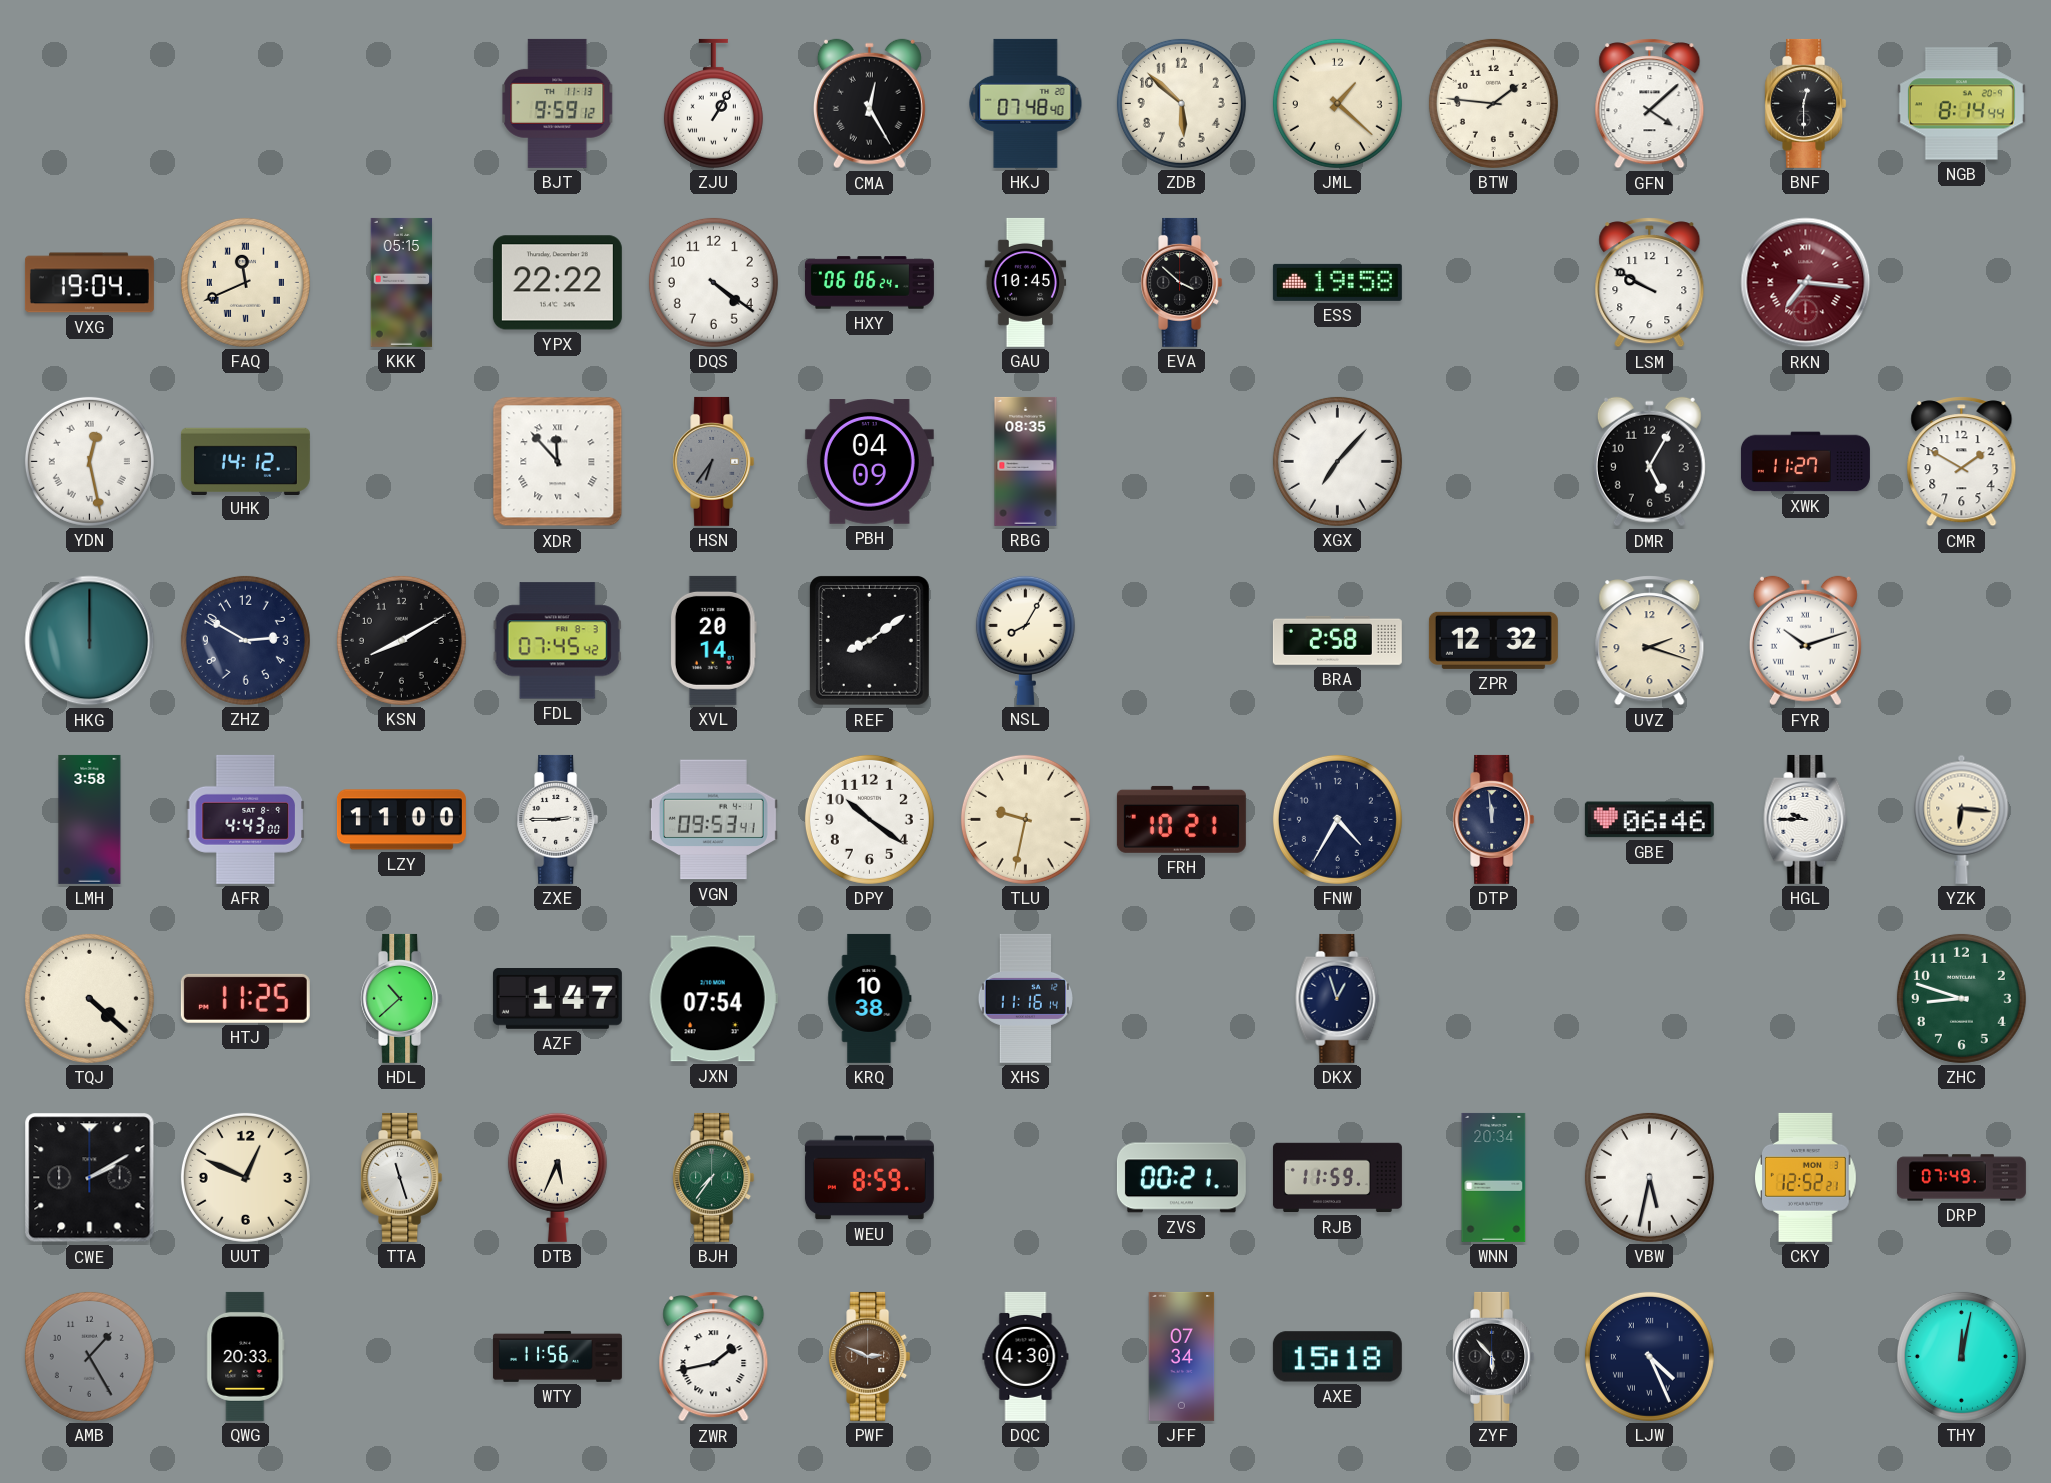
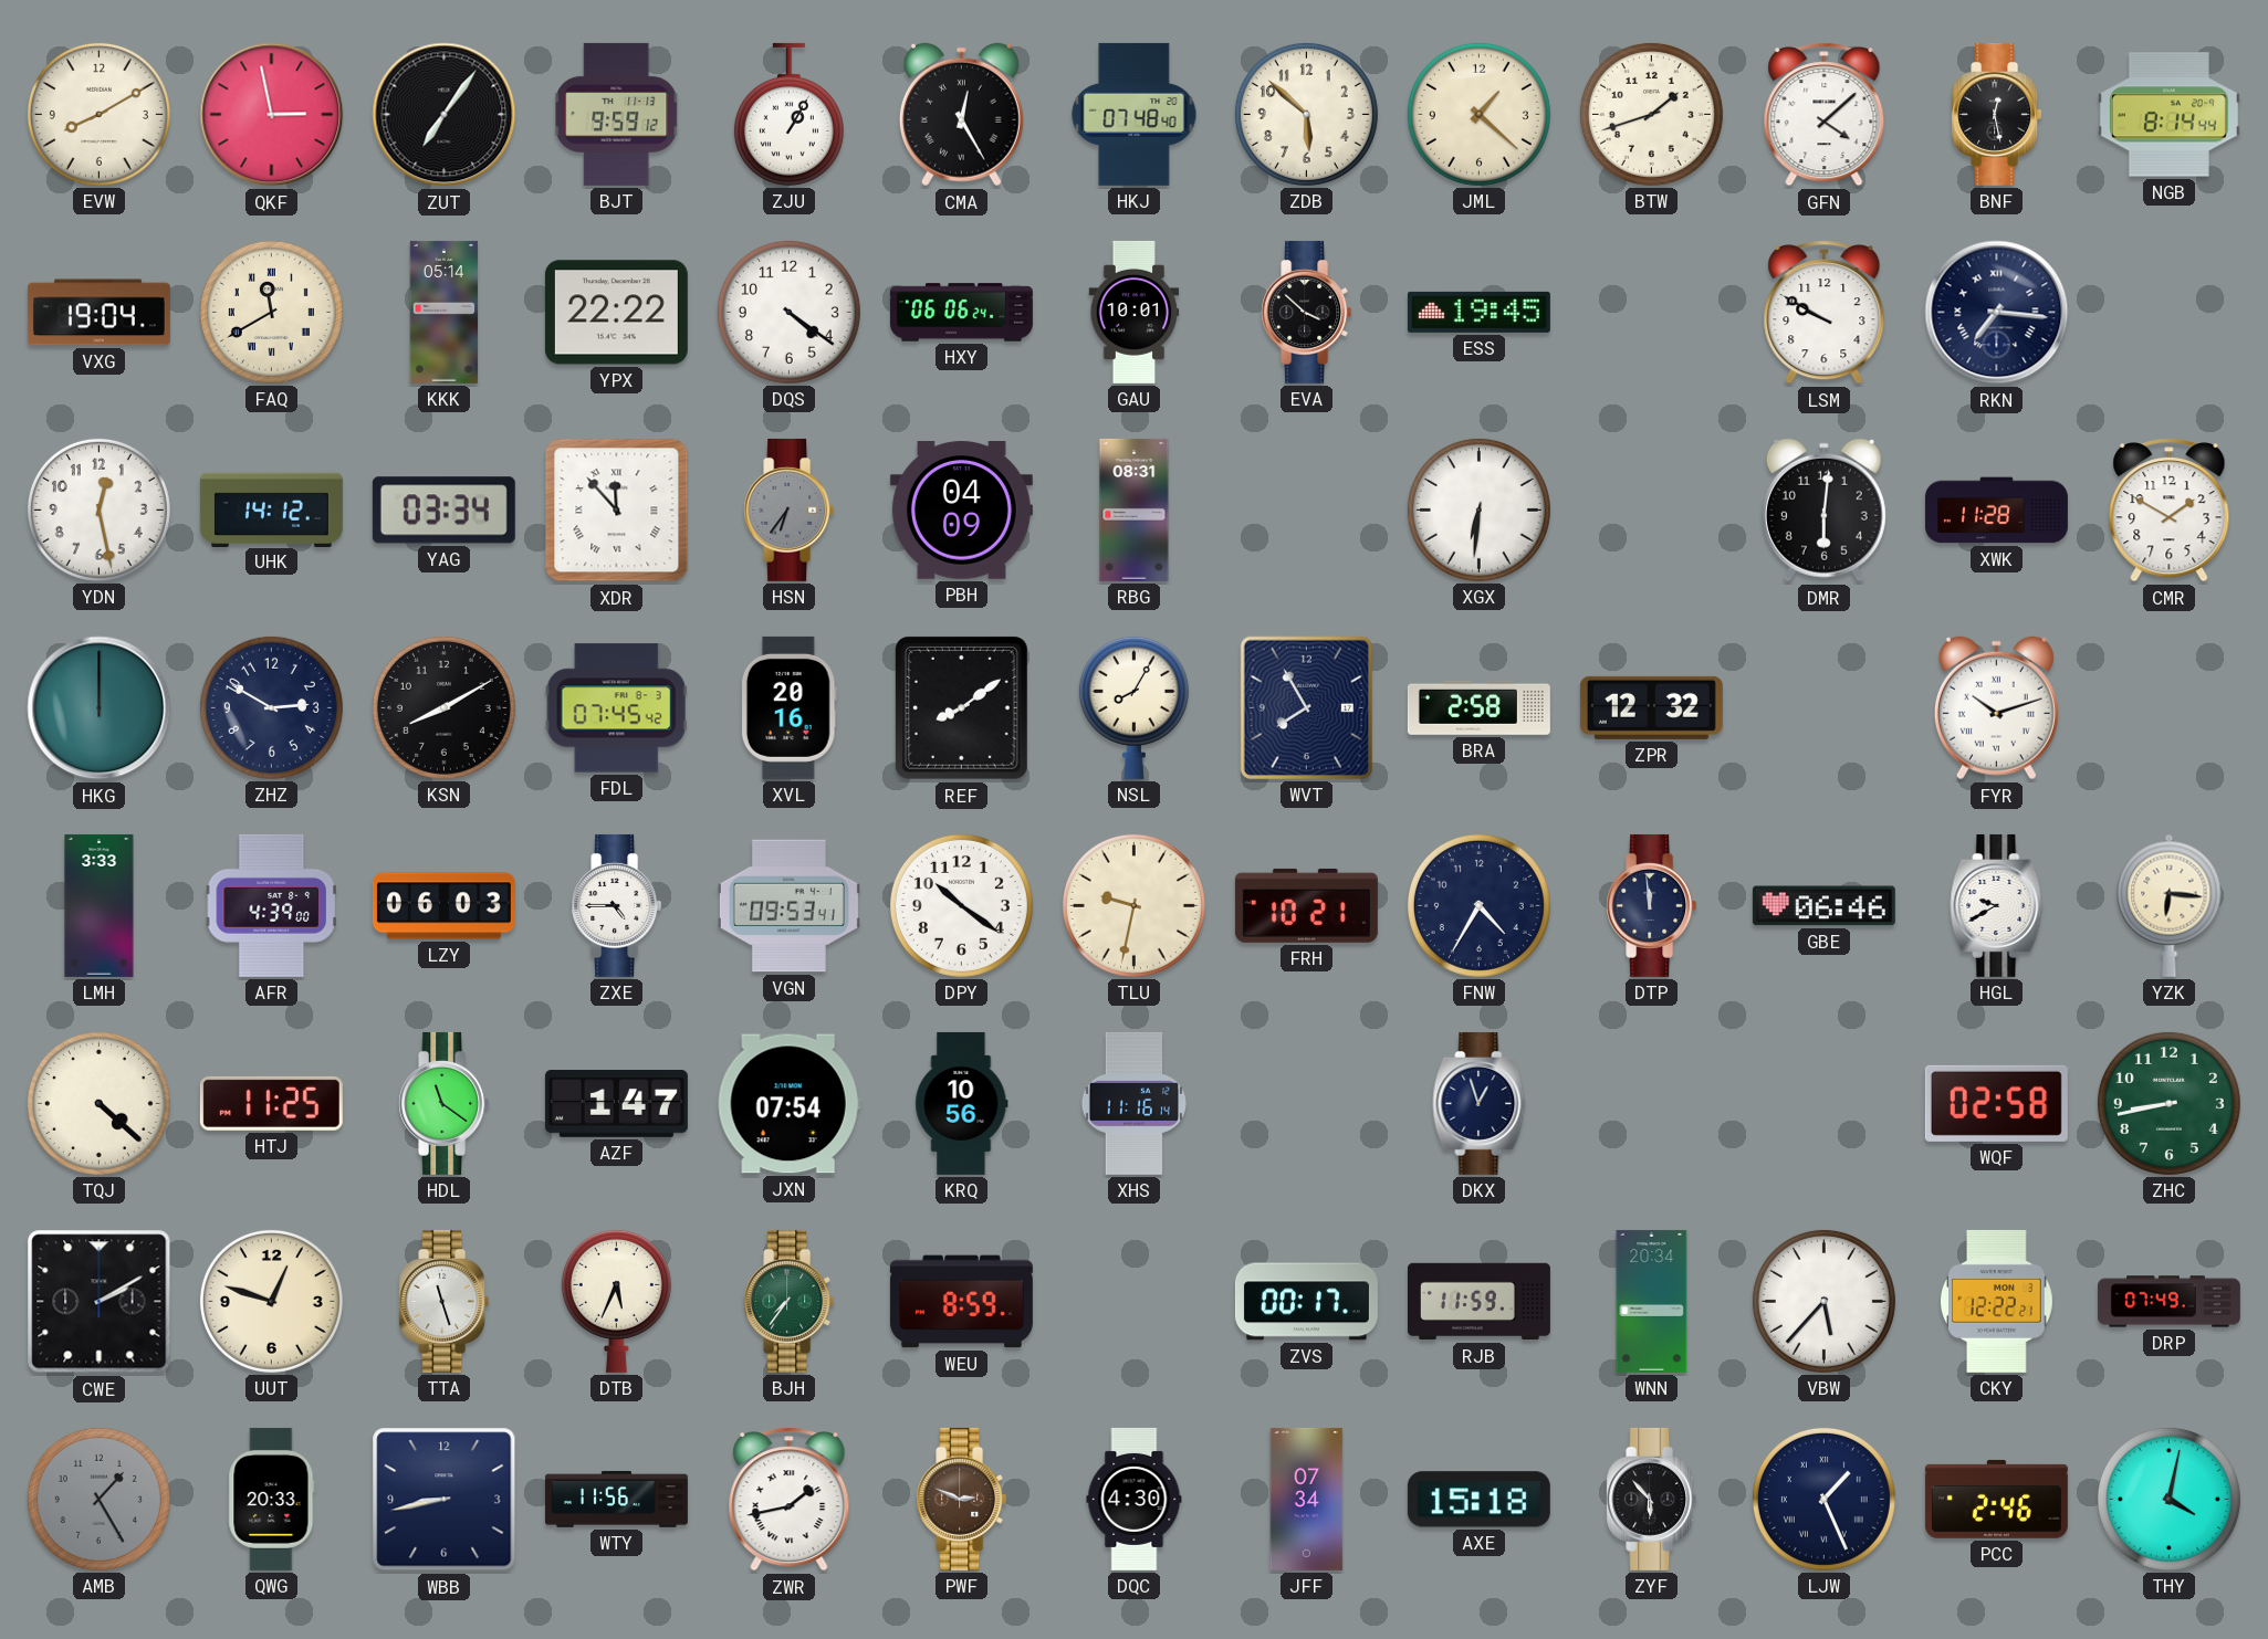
EVW: none -> 8:10
QKF: none -> 2:58
ZUT: none -> 7:06
BTW: 1:46 -> 1:42
BNF: 12:30 -> 12:28
FAQ: 11:41 -> 11:40
KKK: 05:15 -> 05:14
GAU: 10:45 -> 10:01
ESS: 19:58 -> 19:45
RKN dial: burgundy -> navy
YDN numerals: Roman -> Arabic
YAG: none -> 03:34
RBG: 08:35 -> 08:31
XGX: 7:07 -> 6:31
DMR: 5:05 -> 6:01
XWK: 11:27 -> 11:28
XVL: 20:14 -> 20:16
WVT: none -> 7:55
UVZ: 2:18 -> none
LMH: 3:58 -> 3:33
AFR: 4:43 -> 4:39
LZY: 11:00 -> 06:03
ZXE: 2:45 -> 4:45
HGL: 9:45 -> 9:40
HDL: 10:38 -> 11:21
KRQ: 10:38 -> 10:56
WQF: none -> 02:58
ZHC: 8:48 -> 8:43
UUT: 12:49 -> 12:48
ZVS: 00:21 -> 00:17
VBW: 5:32 -> 5:37
CKY: 12:52 -> 12:22
WBB: none -> 8:43
LJW: 4:26 -> 1:26
PCC: none -> 2:46
THY: 12:02 -> 4:02
